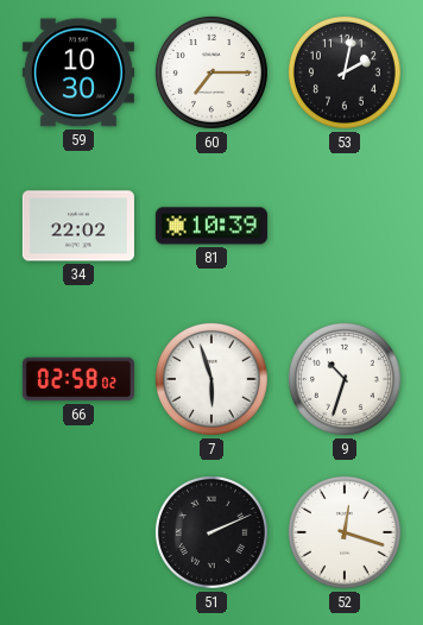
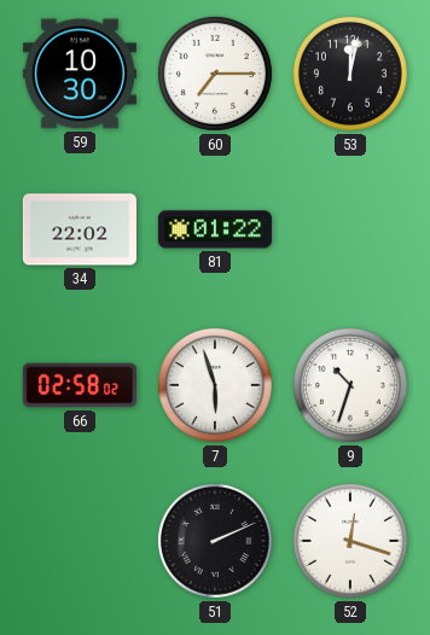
53: 2:02 -> 12:02
81: 10:39 -> 01:22
